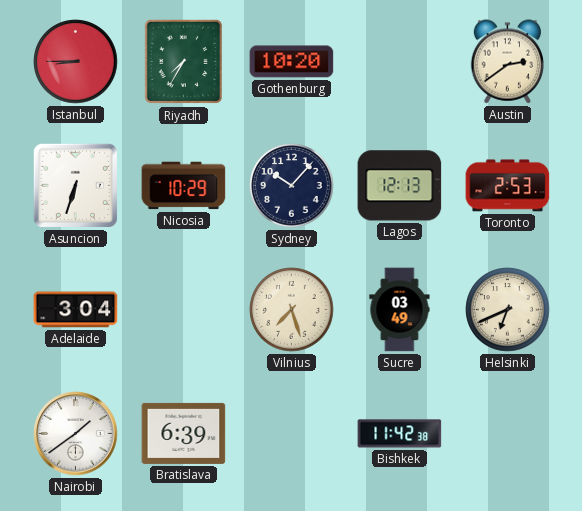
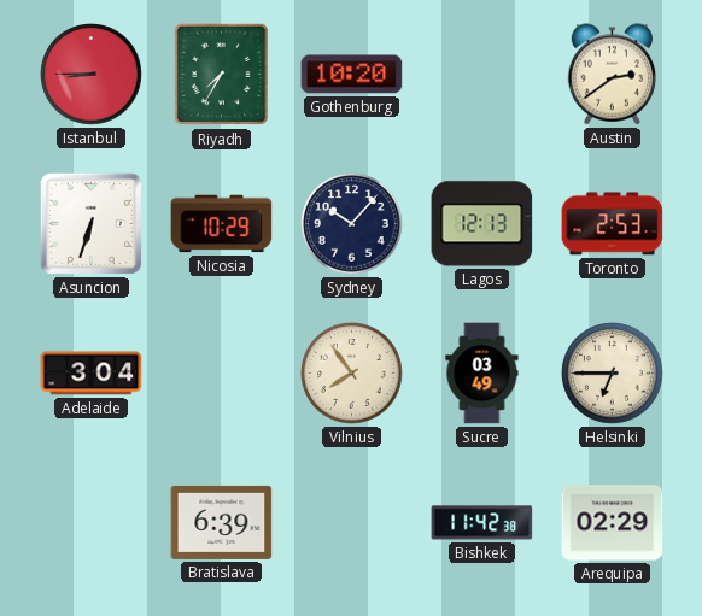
Vilnius: 7:27 -> 7:54
Helsinki: 6:41 -> 6:45
Nairobi: 1:39 -> none
Arequipa: none -> 02:29
